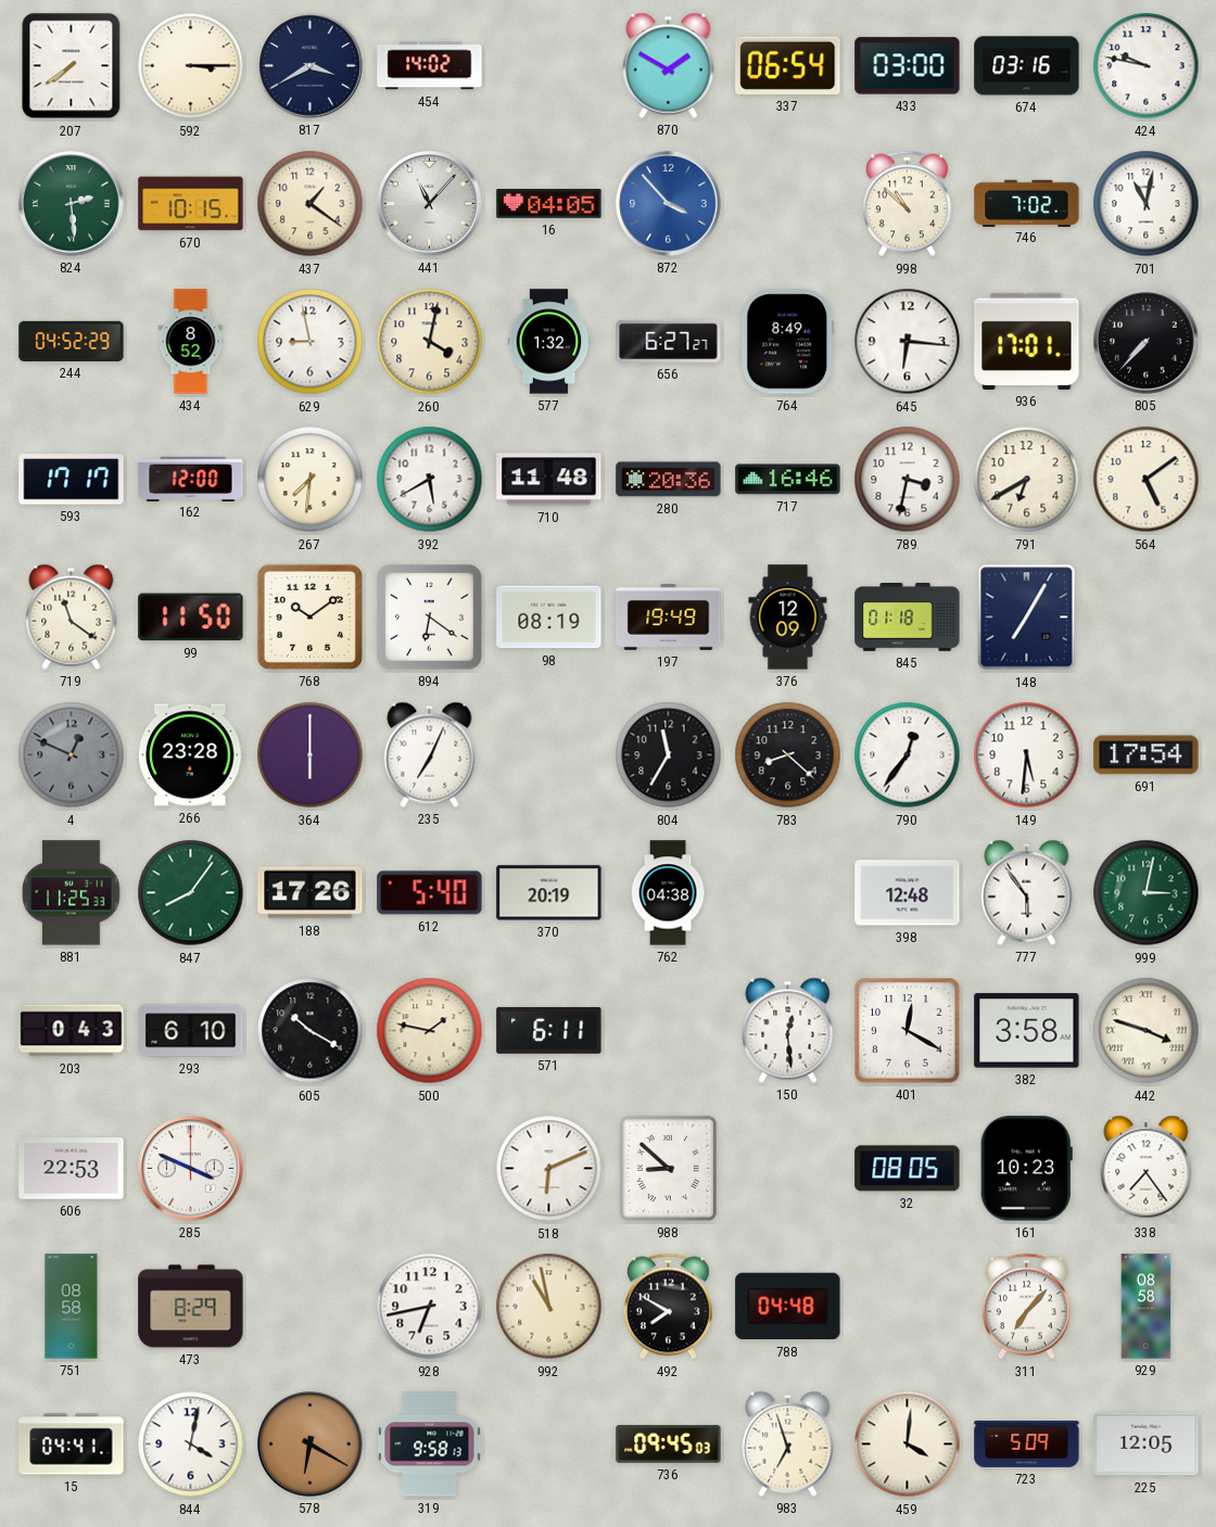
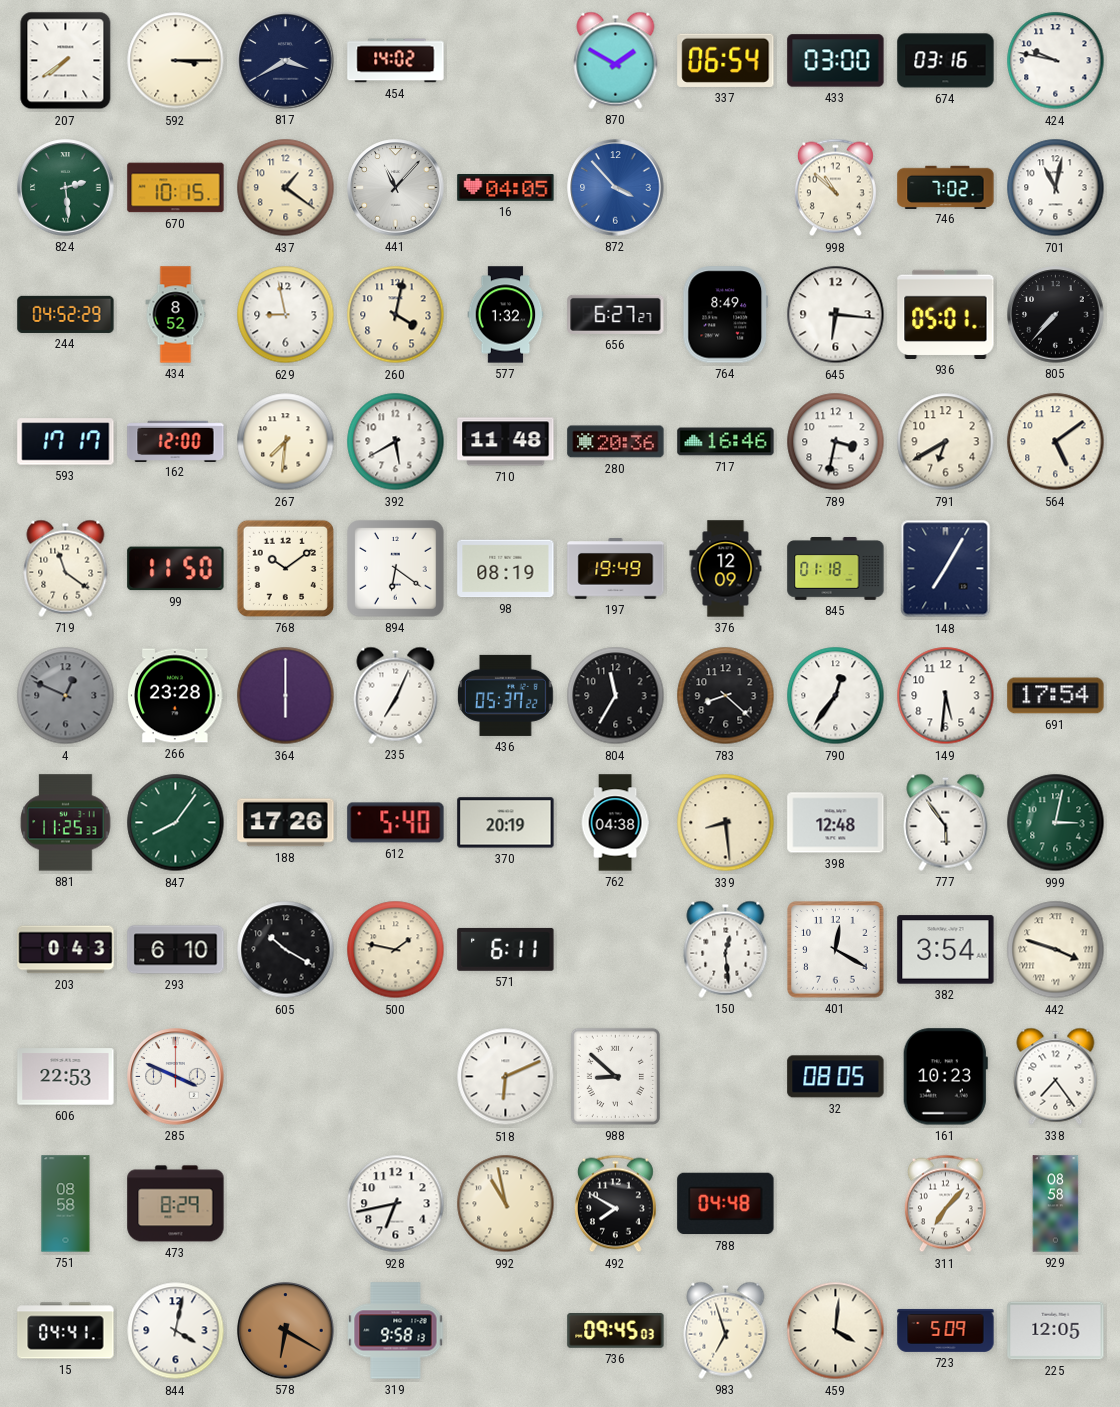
936: 17:01 -> 05:01
436: none -> 05:37
339: none -> 8:29
382: 3:58 -> 3:54
